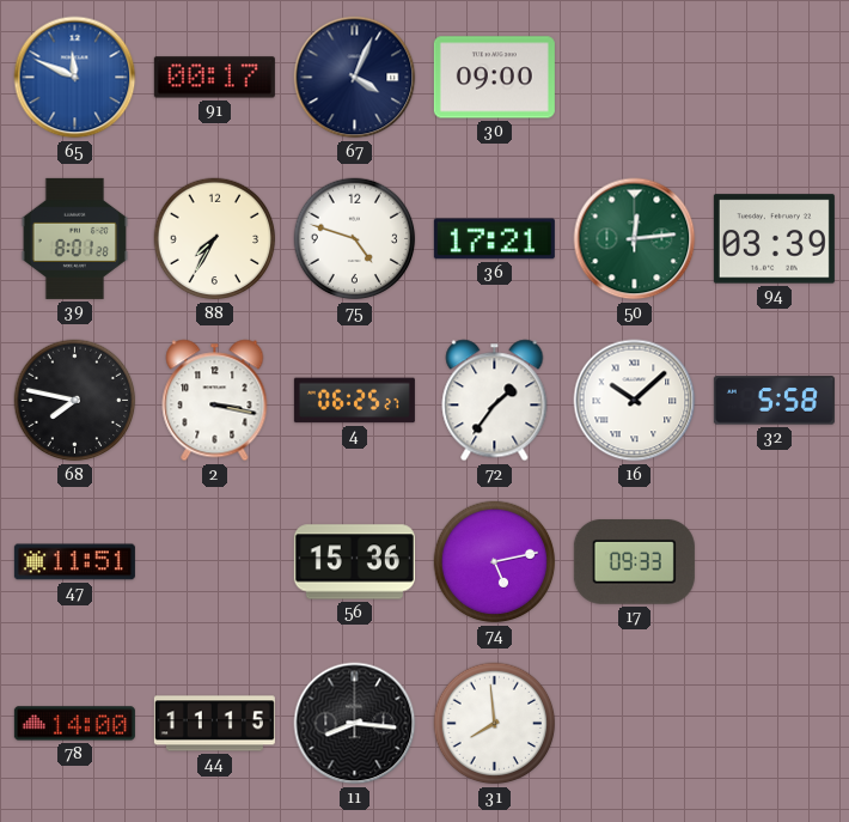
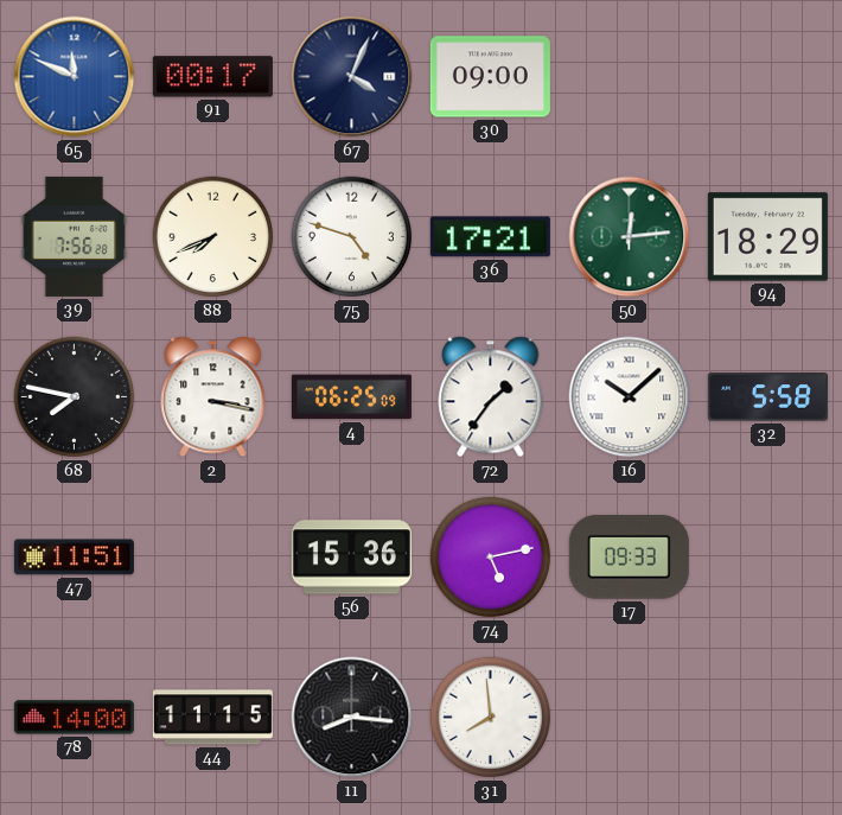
39: 8:01 -> 7:56
88: 7:35 -> 7:41
94: 03:39 -> 18:29
4: 06:25:27 -> 06:25:09
